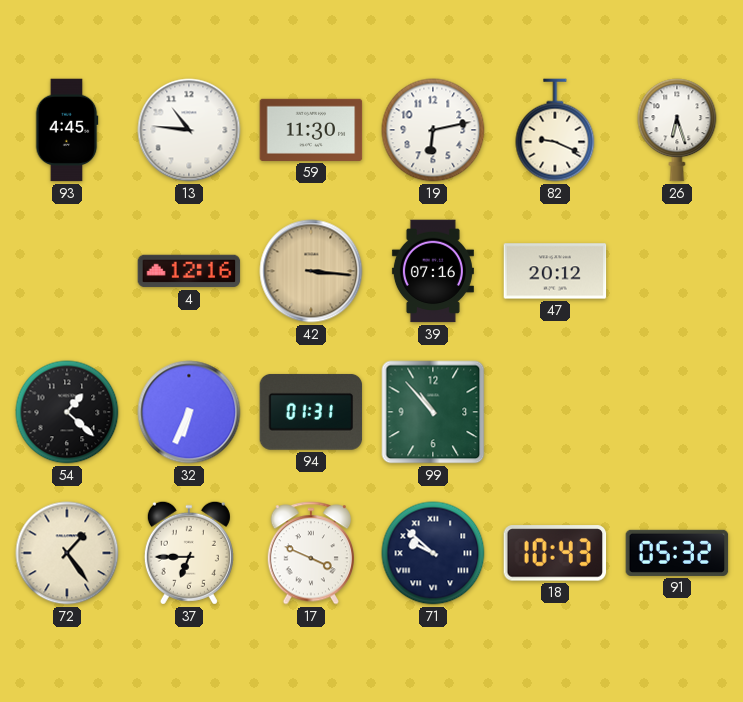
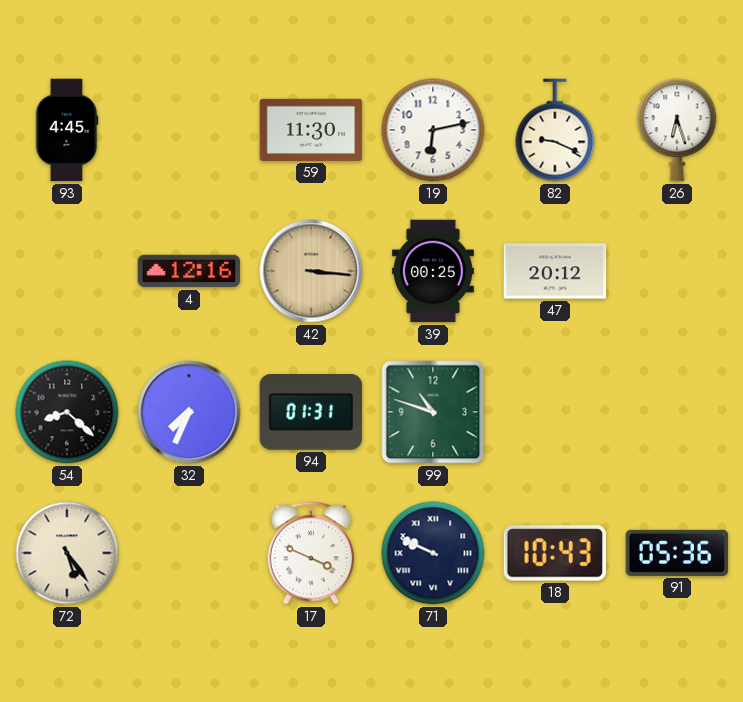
13: 10:46 -> none
39: 07:16 -> 00:25
54: 1:22 -> 8:22
32: 6:34 -> 7:34
99: 10:53 -> 10:48
72: 1:24 -> 5:24
37: 6:45 -> none
71: 9:52 -> 9:49
91: 05:32 -> 05:36
